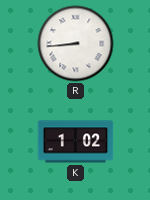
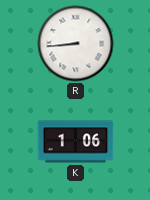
K: 1:02 -> 1:06
